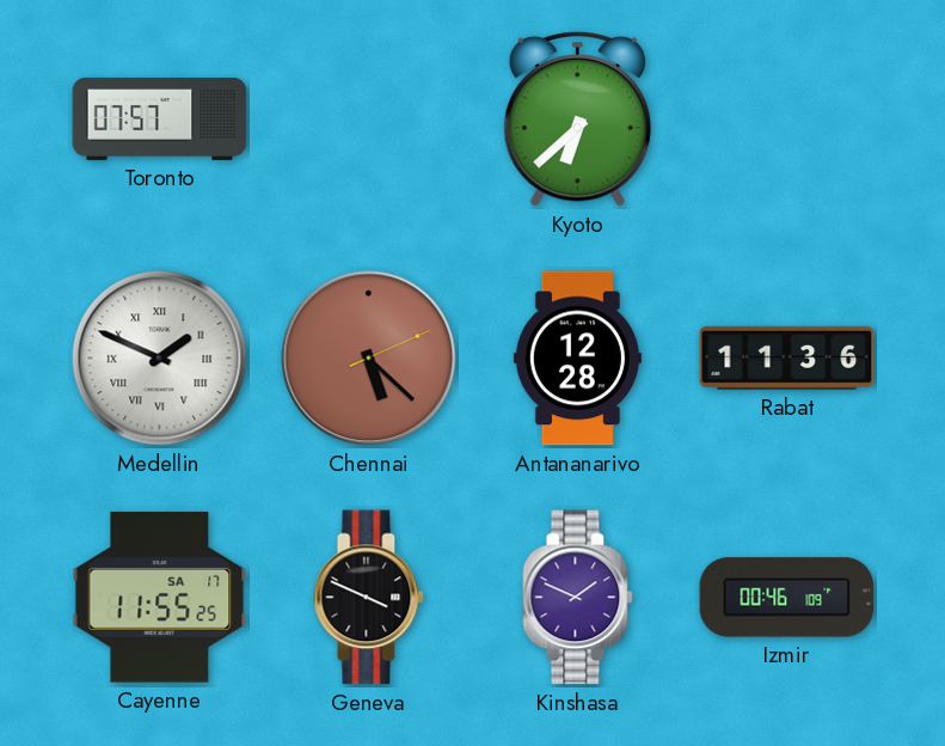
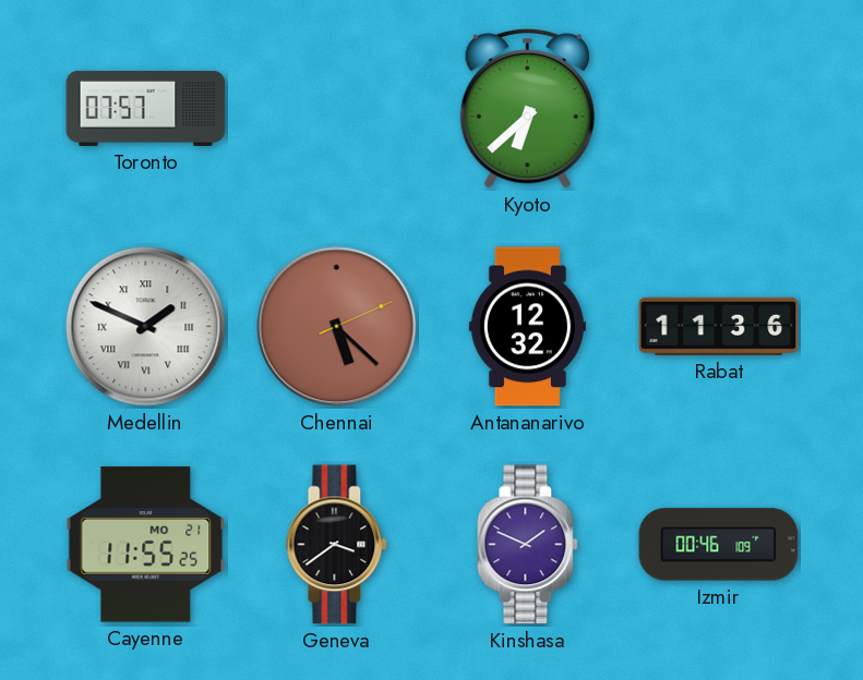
Antananarivo: 12:28 -> 12:32
Cayenne date: SA 17 -> MO 21
Geneva: 3:49 -> 3:39
